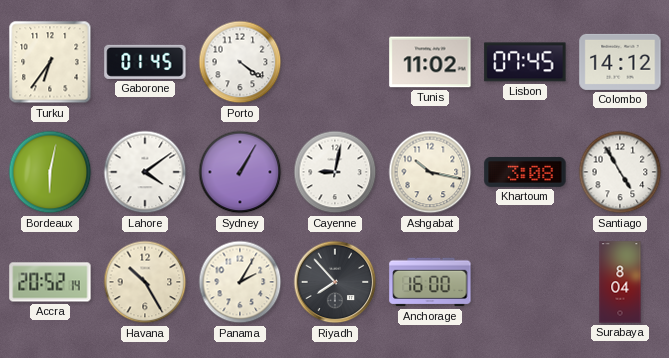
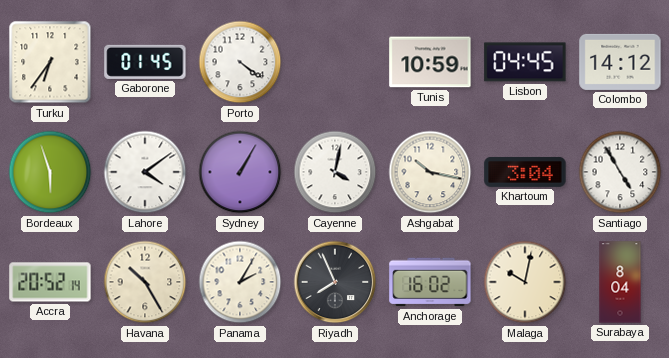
Tunis: 11:02 -> 10:59
Lisbon: 07:45 -> 04:45
Bordeaux: 6:02 -> 5:57
Cayenne: 9:02 -> 4:02
Khartoum: 3:08 -> 3:04
Riyadh: 7:53 -> 7:56
Anchorage: 16:00 -> 16:02
Malaga: none -> 10:02
